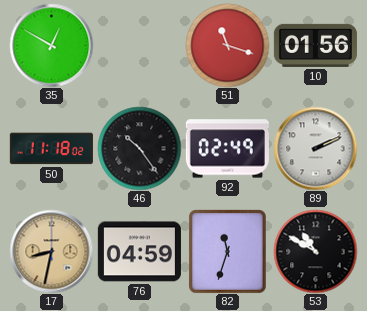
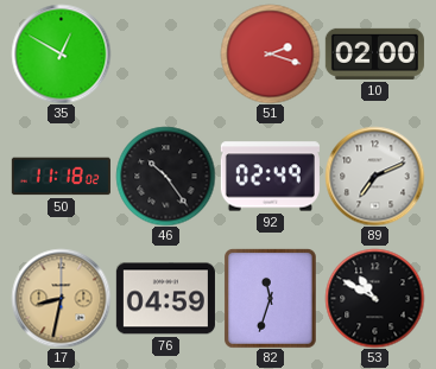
51: 11:18 -> 2:18
10: 01:56 -> 02:00
89: 2:11 -> 7:11
